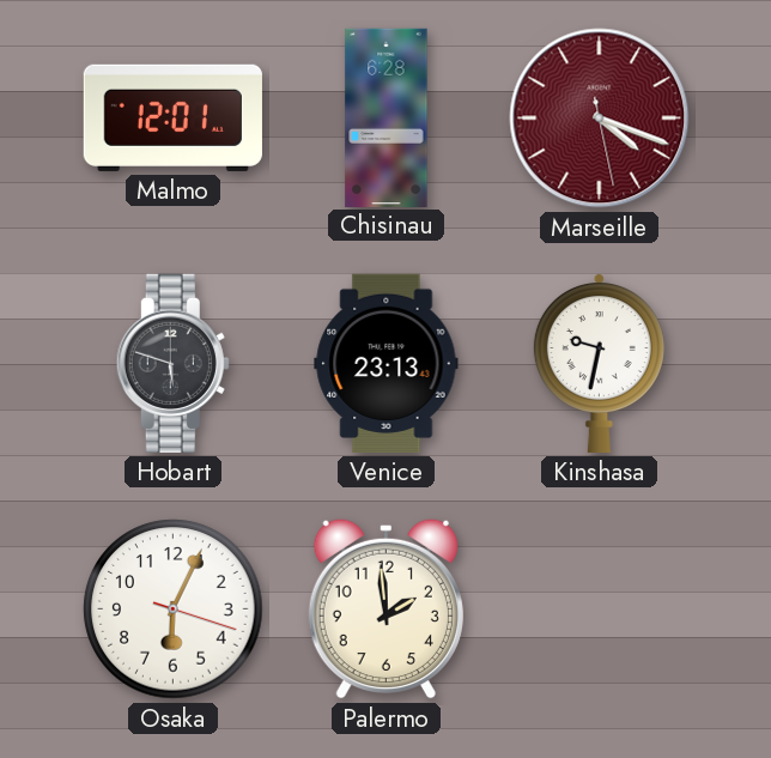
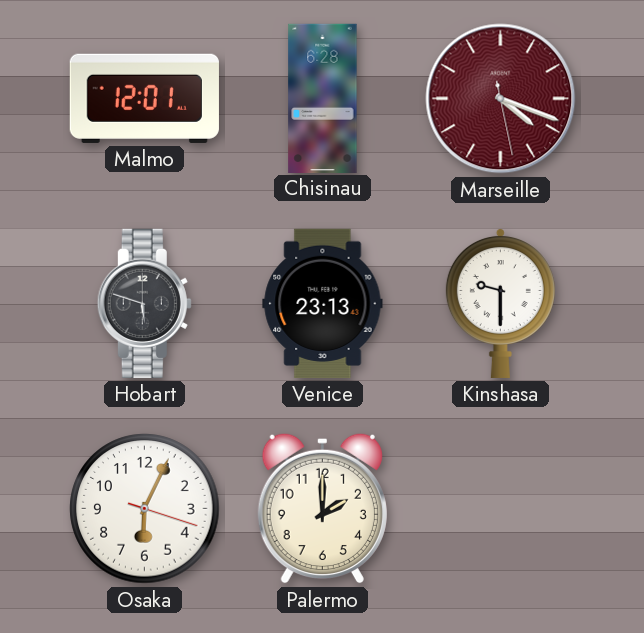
Kinshasa: 9:32 -> 9:30
Palermo: 1:59 -> 2:00
